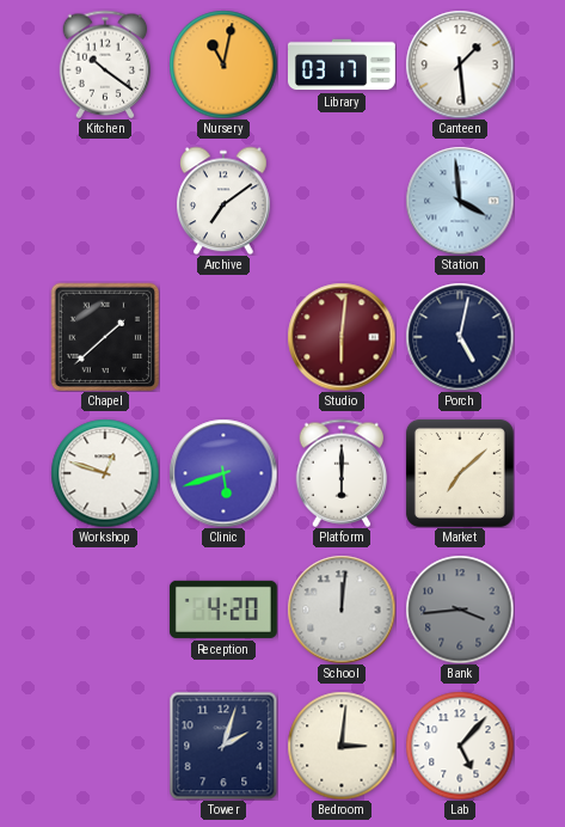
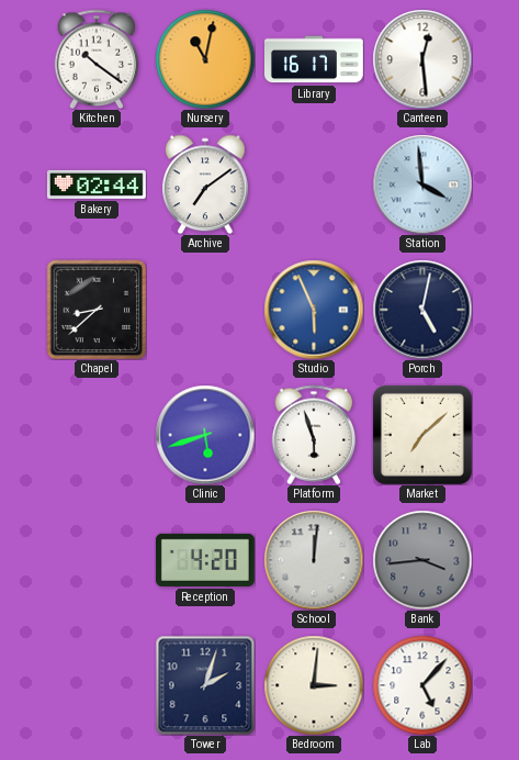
Library: 03:17 -> 16:17
Canteen: 1:29 -> 12:29
Bakery: none -> 02:44
Chapel: 1:38 -> 8:38
Studio: 6:01 -> 5:56
Studio dial: burgundy -> blue
Workshop: 12:48 -> none
Platform: 6:00 -> 5:57
